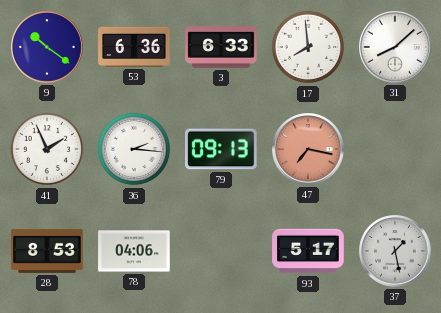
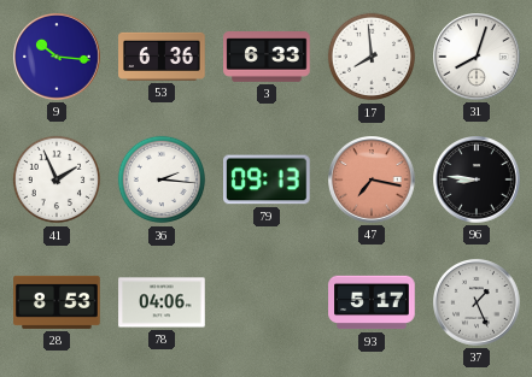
9: 10:21 -> 10:16
31: 8:08 -> 8:03
96: none -> 8:46
37: 1:28 -> 1:26
